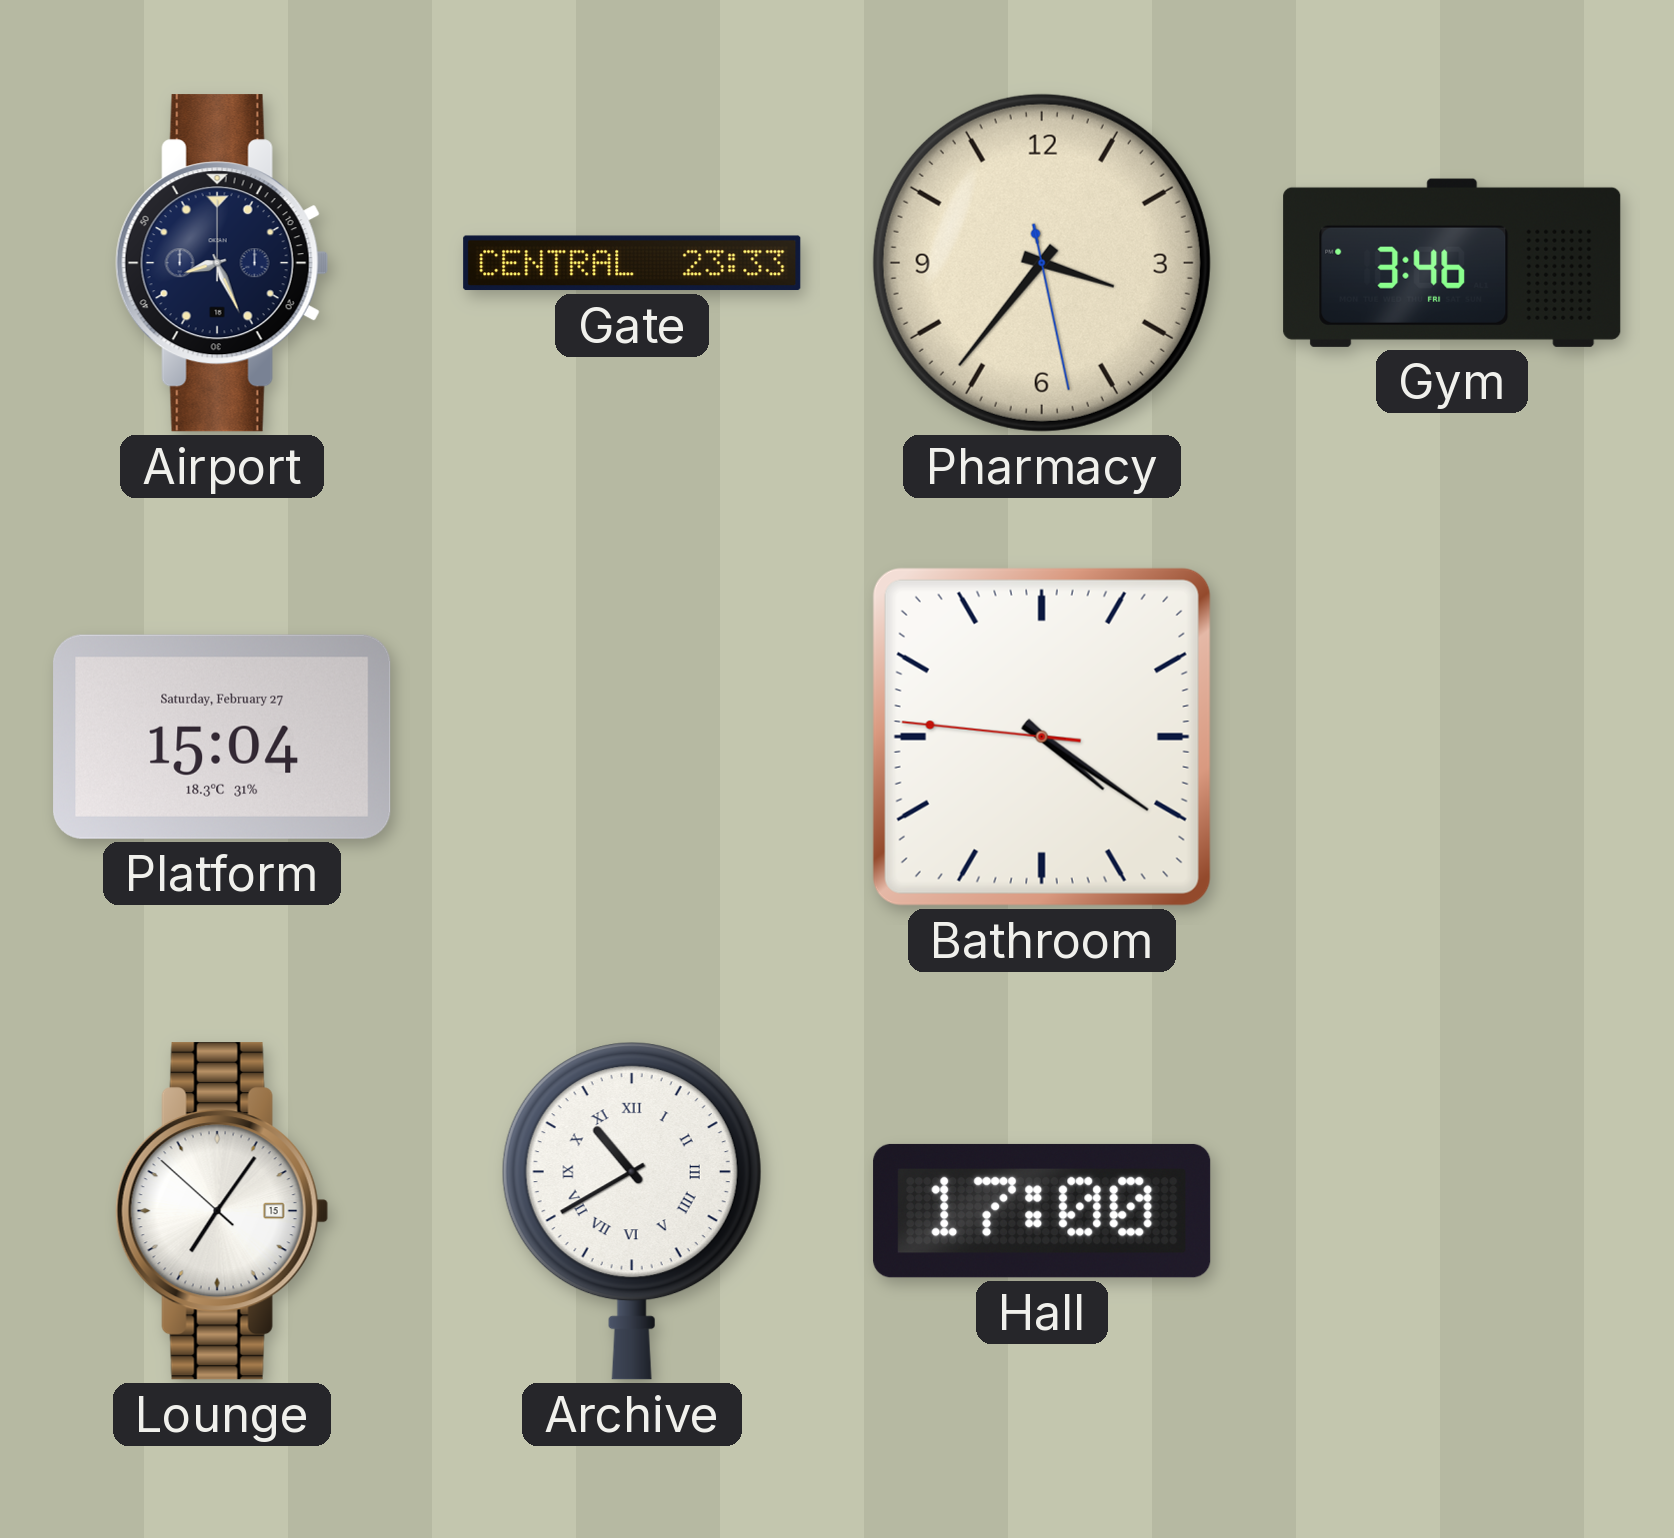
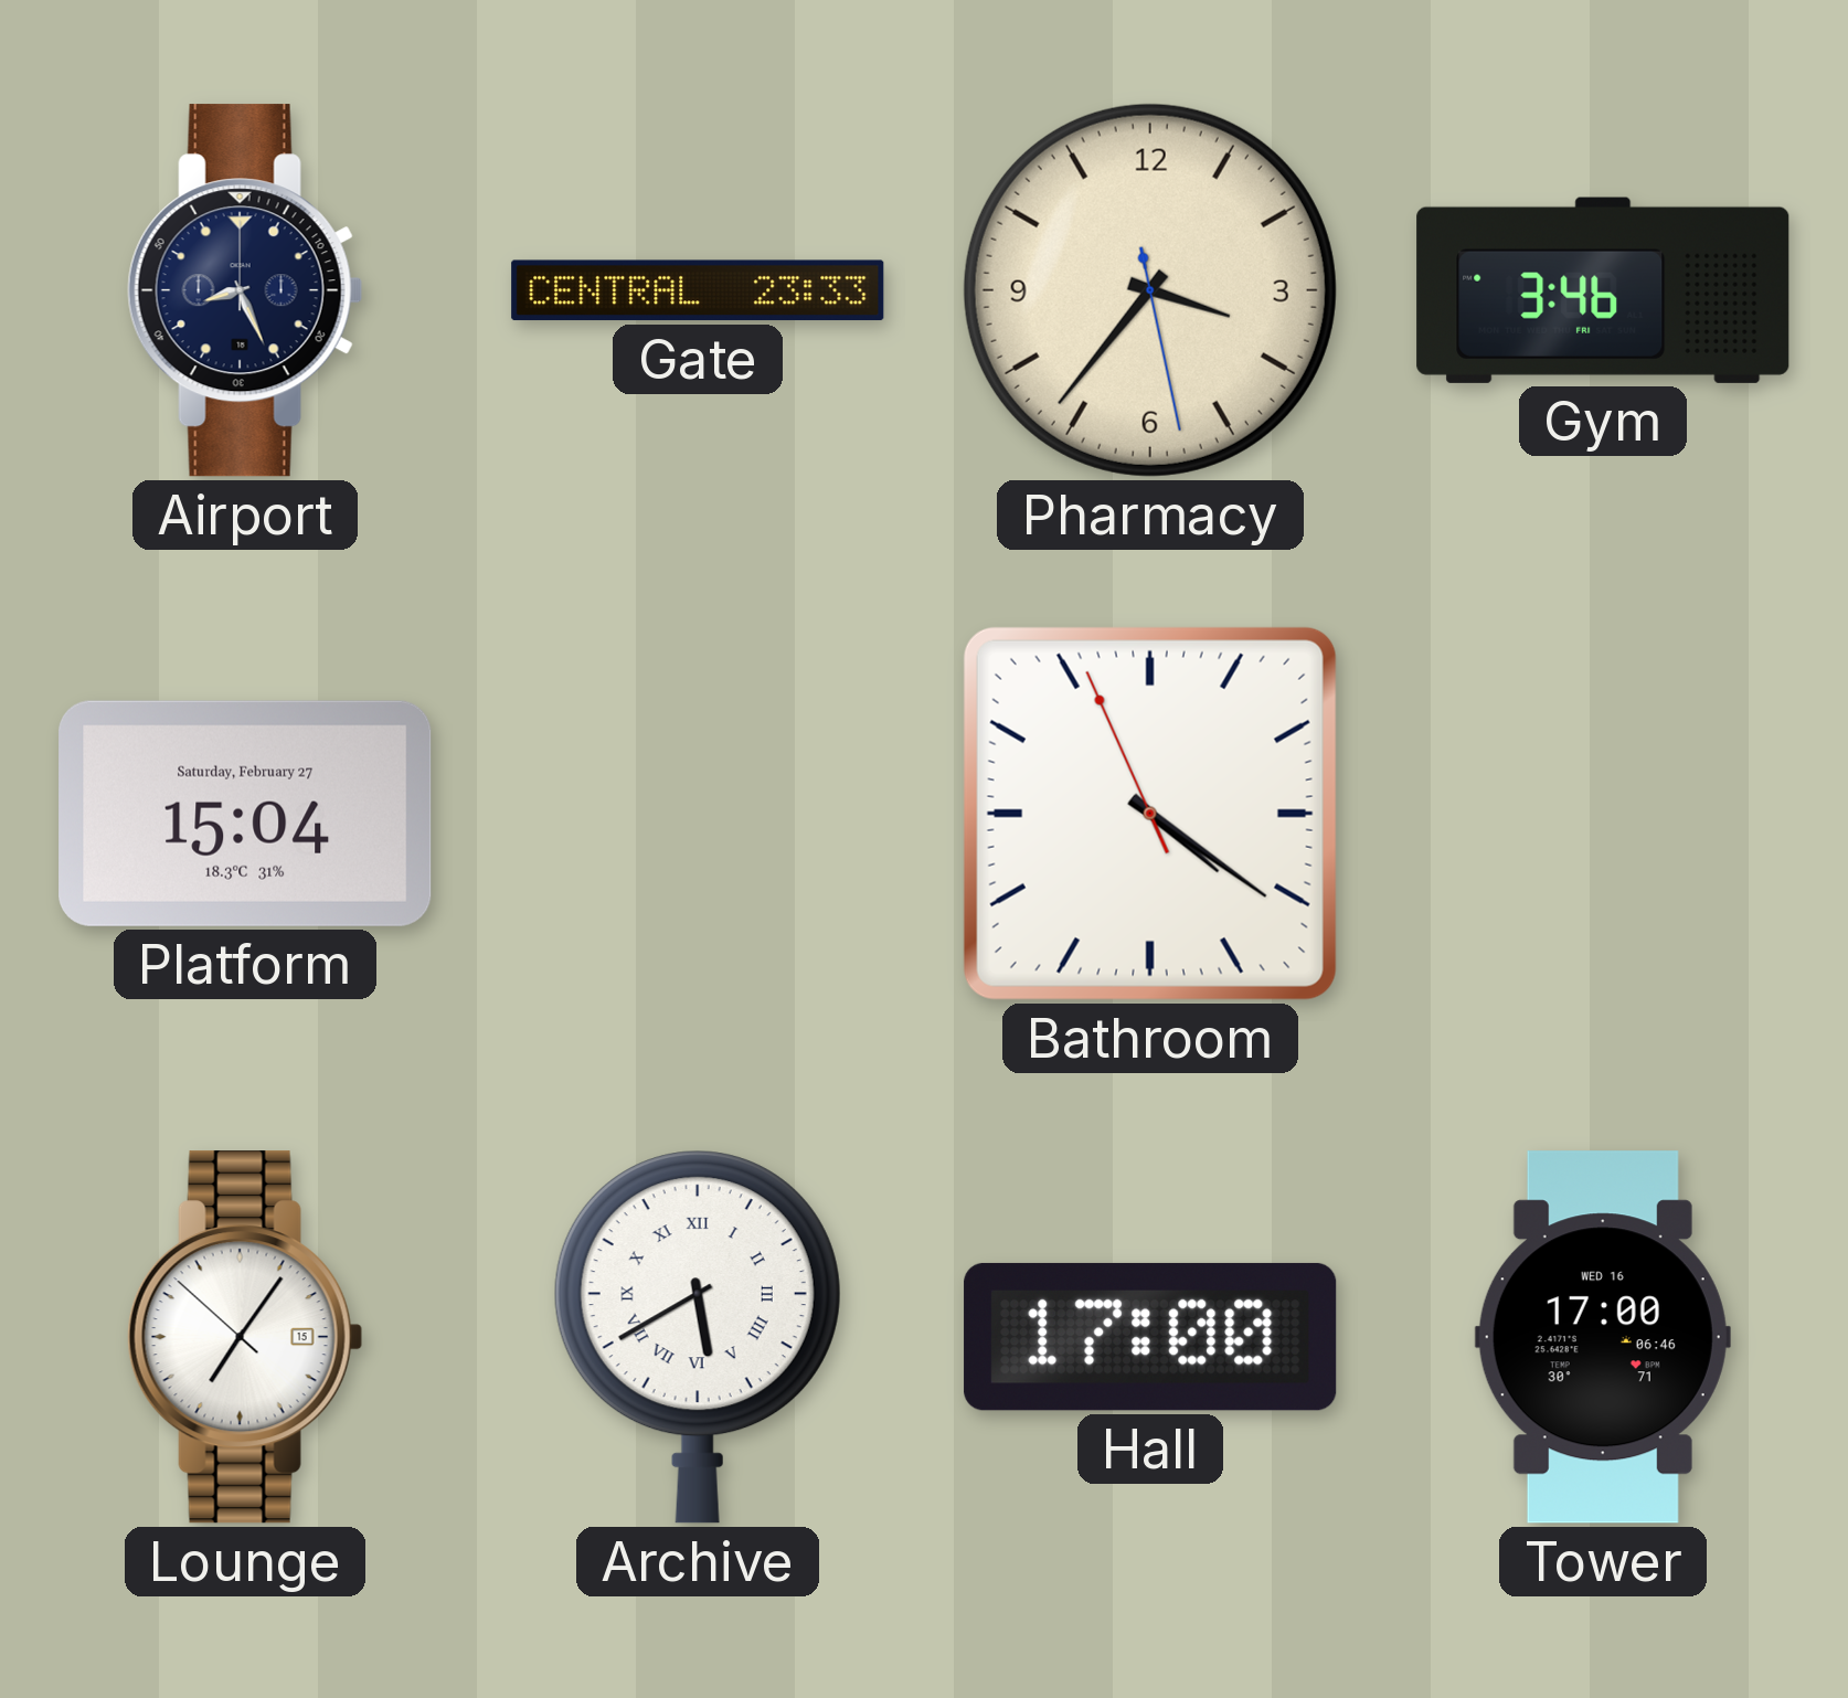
Bathroom: 4:20:46 -> 4:20:56
Archive: 10:40 -> 5:40
Tower: none -> 17:00
